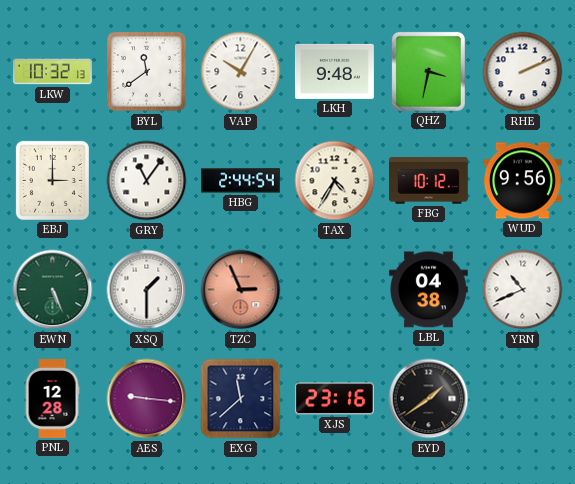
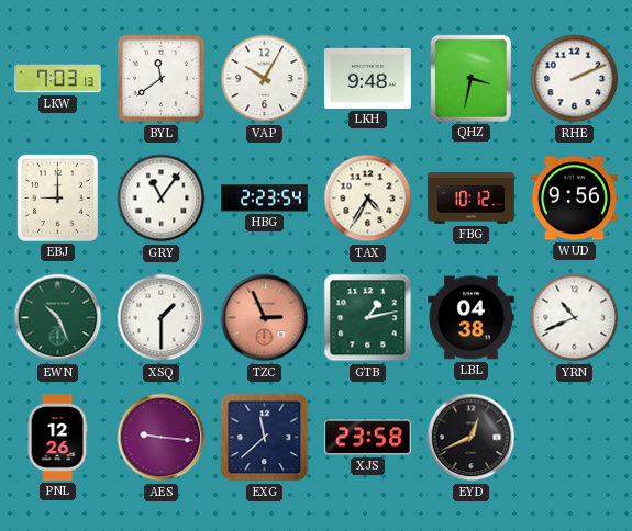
LKW: 10:32 -> 7:03
EBJ: 3:00 -> 9:00
HBG: 2:44 -> 2:23
EWN: 5:26 -> 10:26
GTB: none -> 1:13
PNL: 12:28 -> 12:26
XJS: 23:16 -> 23:58
EYD: 1:39 -> 12:41
